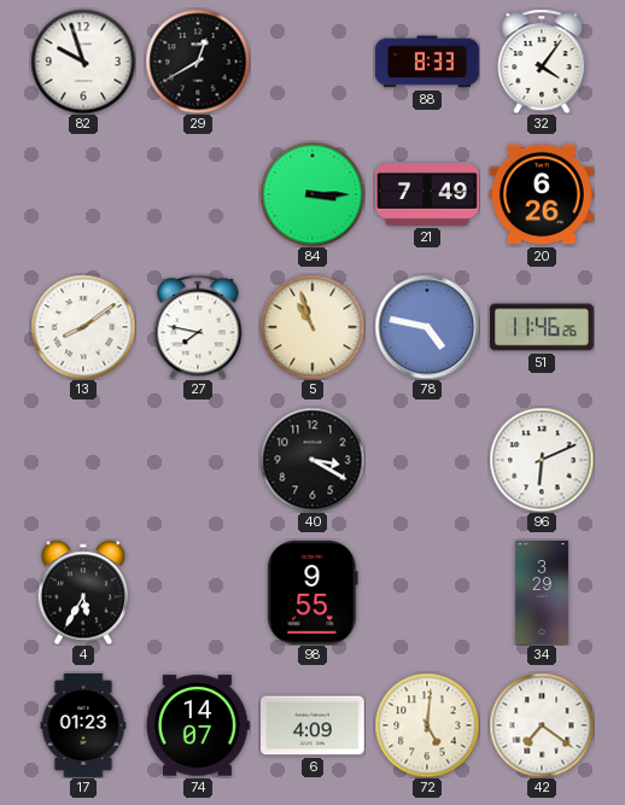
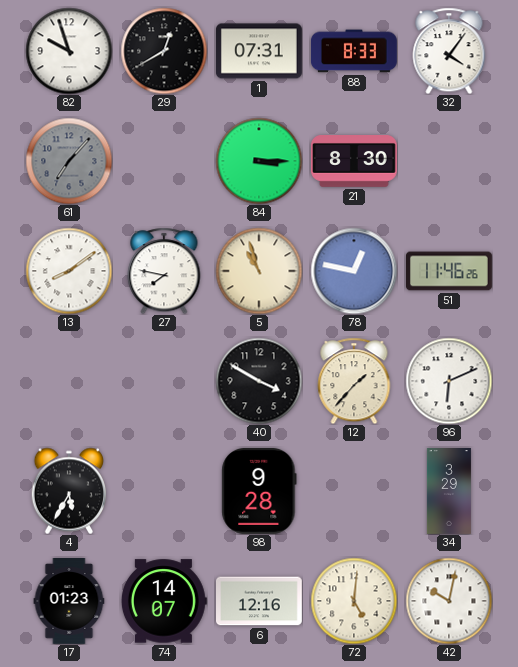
1: none -> 07:31
61: none -> 7:07
21: 7:49 -> 8:30
20: 6:26 -> none
78: 4:47 -> 12:47
40: 3:20 -> 3:50
12: none -> 1:37
98: 9:55 -> 9:28
6: 4:09 -> 12:16
42: 7:21 -> 10:02
